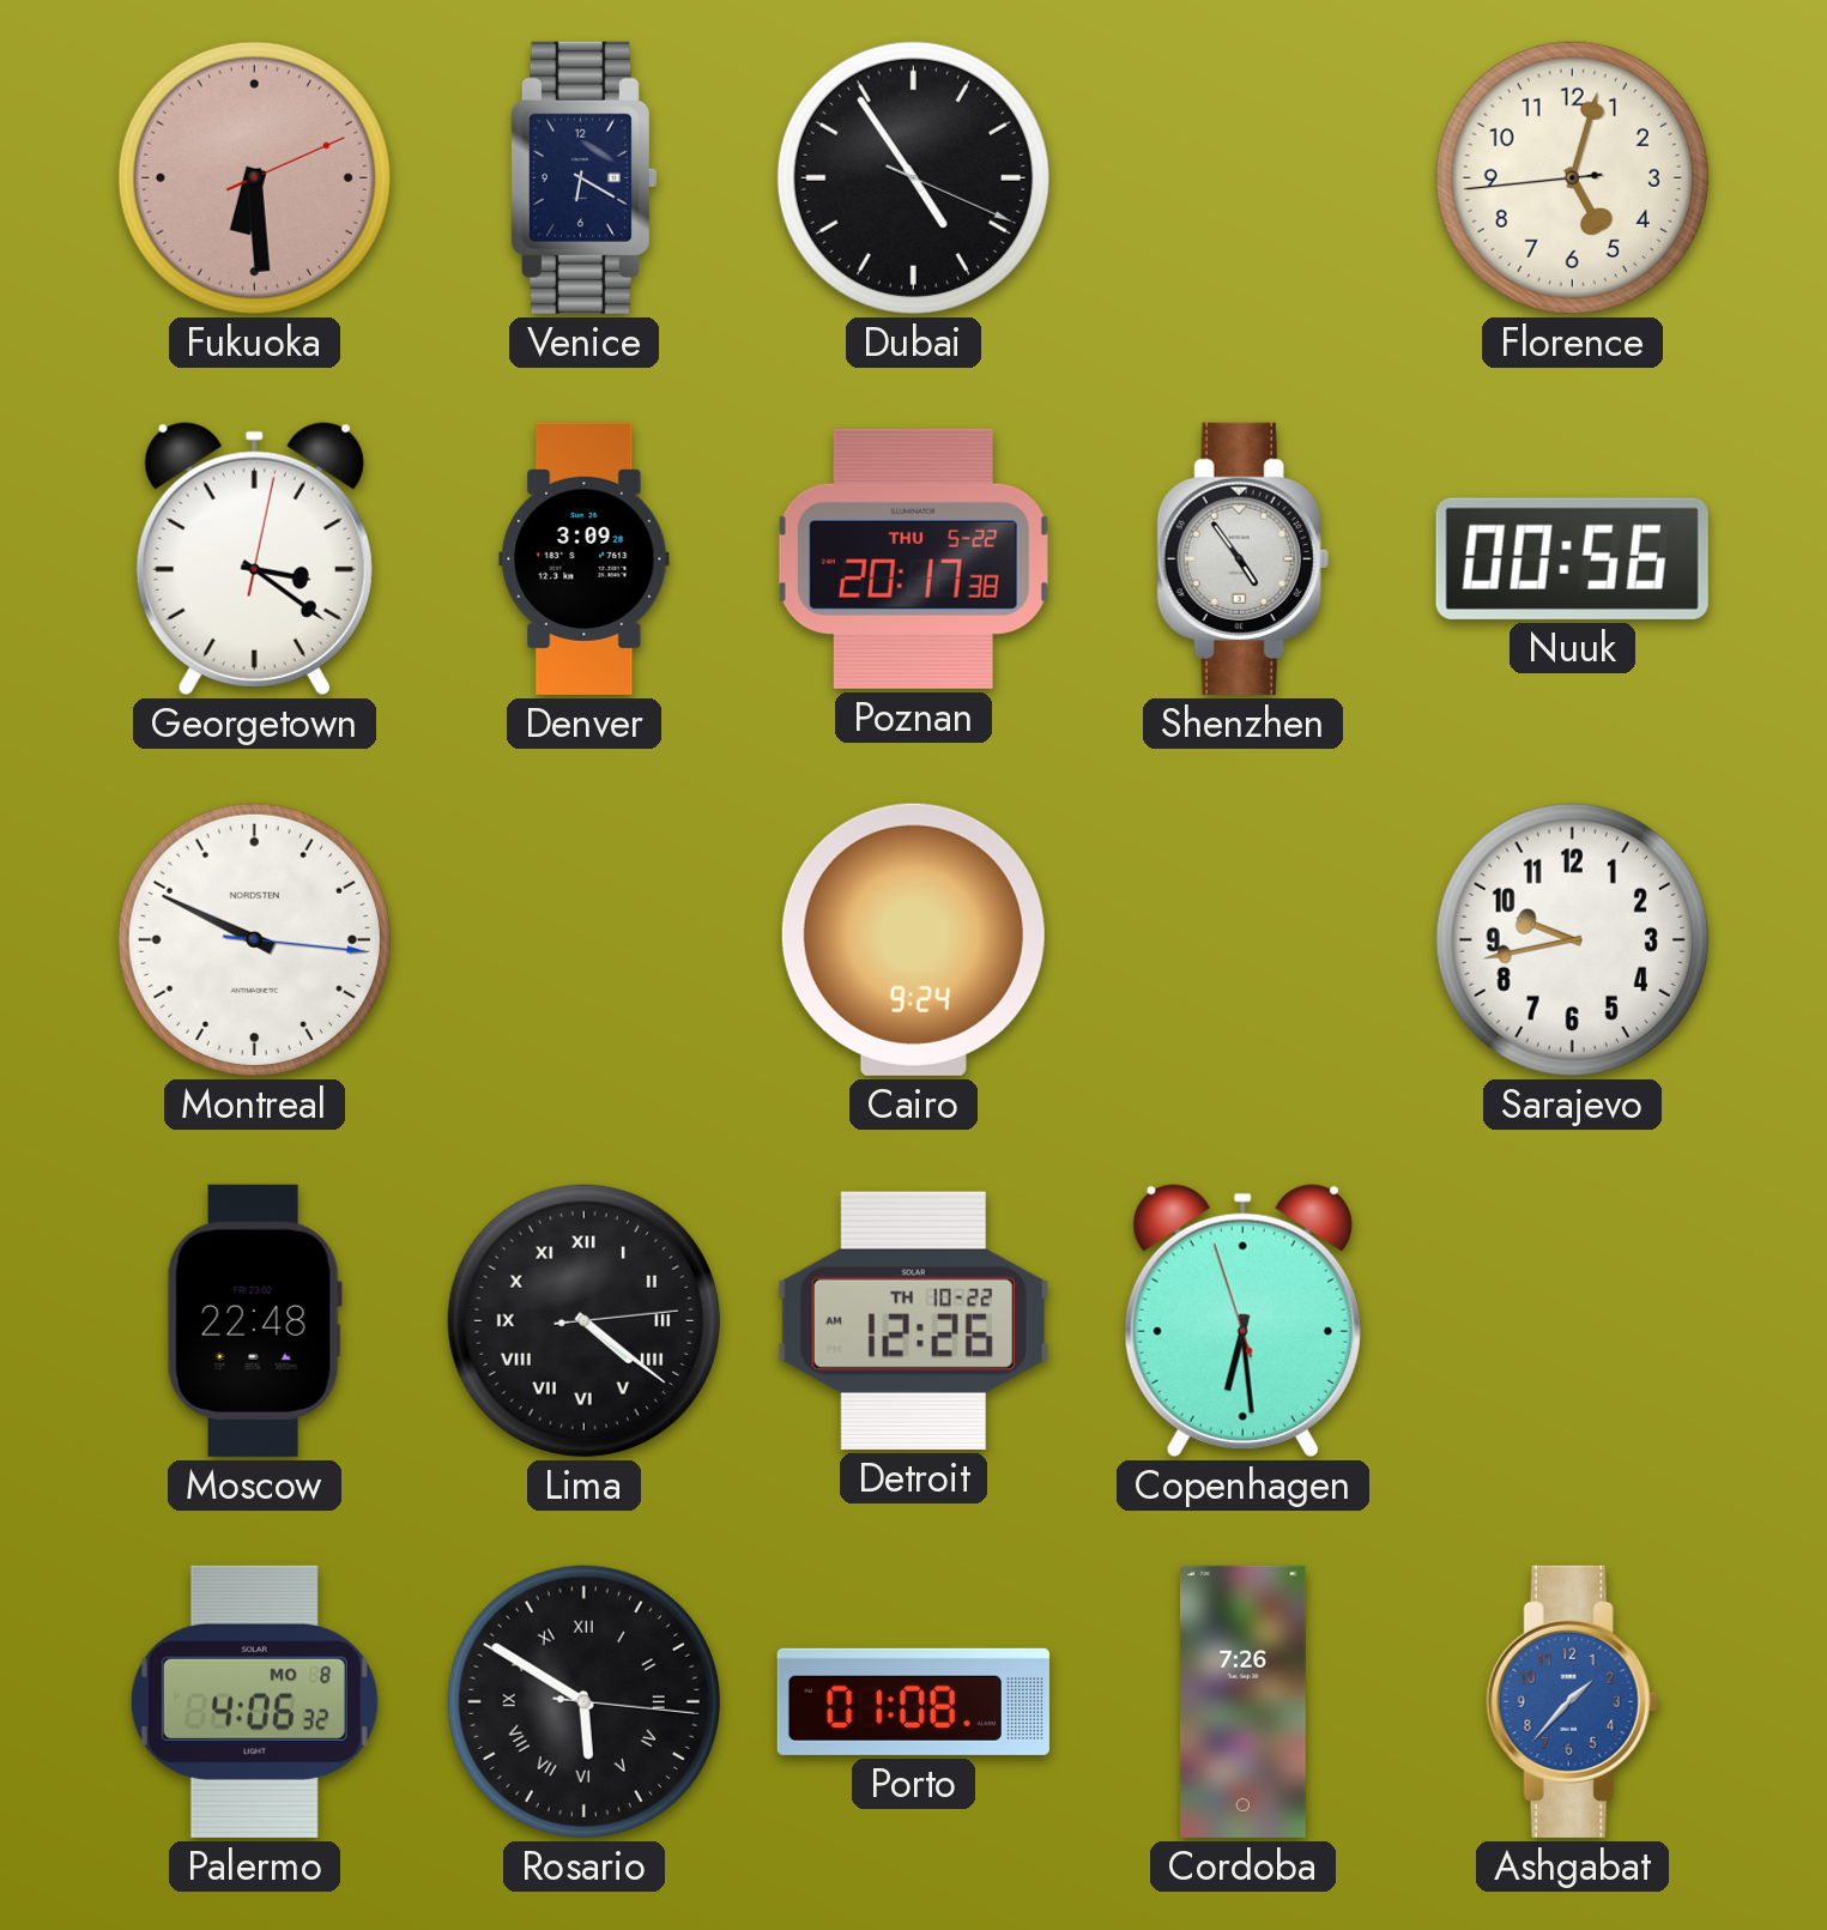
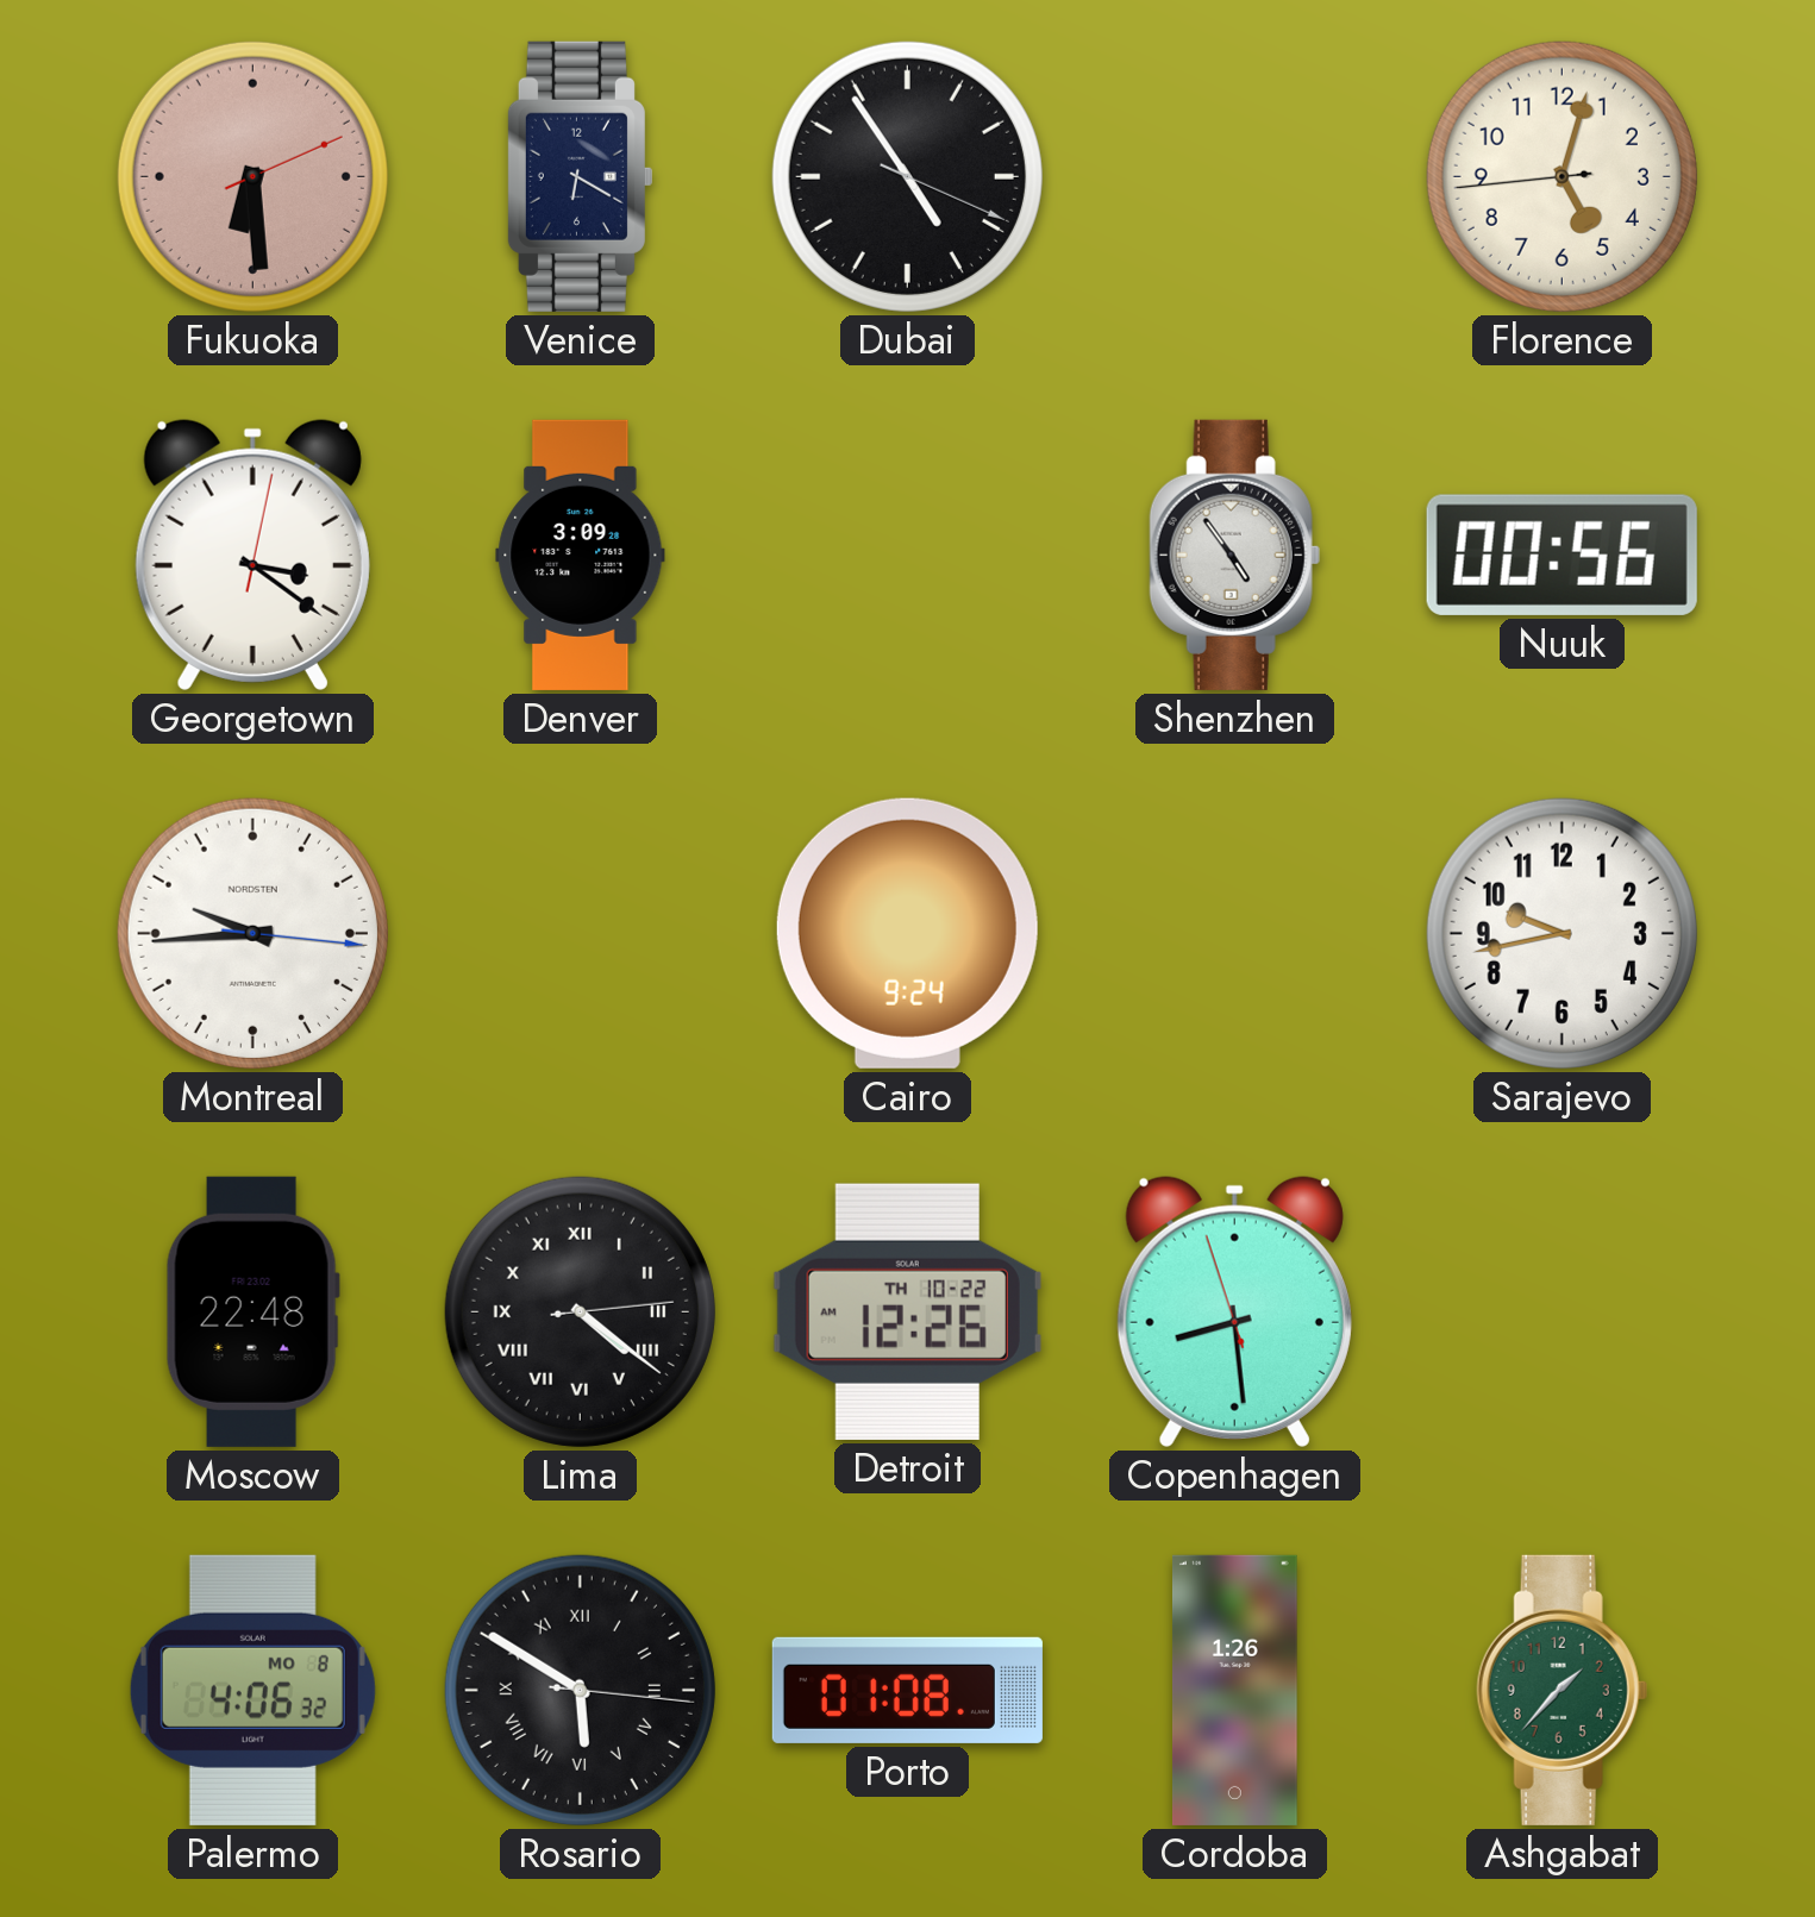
Poznan: 20:17 -> none
Montreal: 9:49 -> 9:44
Copenhagen: 6:28 -> 8:28
Cordoba: 7:26 -> 1:26
Ashgabat dial: blue -> green
